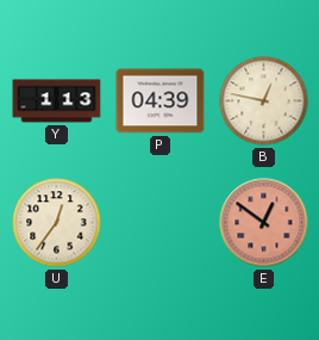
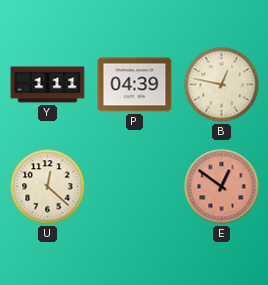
Y: 1:13 -> 1:11
U: 12:36 -> 12:22
